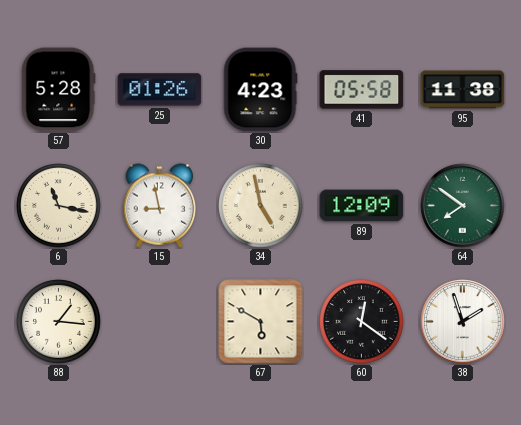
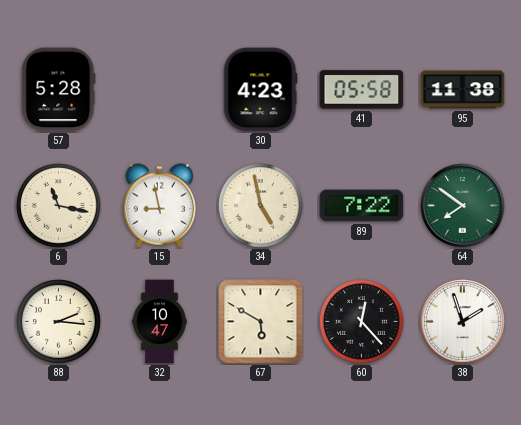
25: 01:26 -> none
89: 12:09 -> 7:22
88: 1:16 -> 2:16
32: none -> 10:47
60: 12:21 -> 12:23
